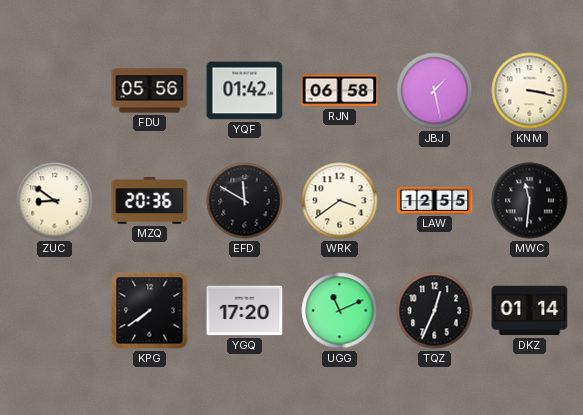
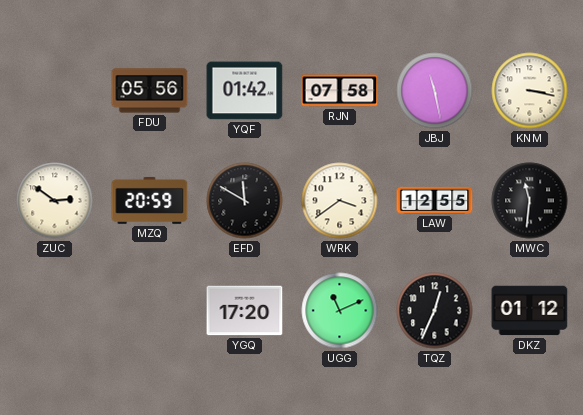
RJN: 06:58 -> 07:58
JBJ: 1:28 -> 11:28
ZUC: 8:51 -> 2:51
MZQ: 20:36 -> 20:59
KPG: 7:39 -> none
DKZ: 01:14 -> 01:12
